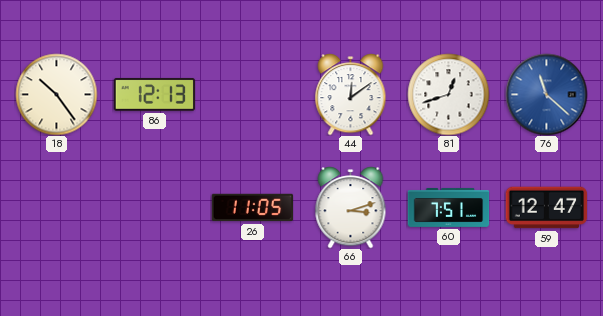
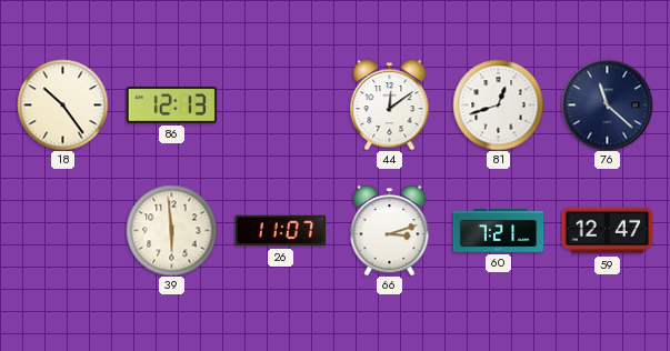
76 dial: blue -> navy
39: none -> 5:59
26: 11:05 -> 11:07
60: 7:51 -> 7:21
